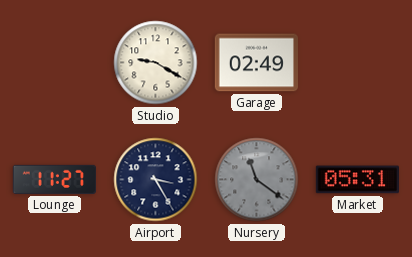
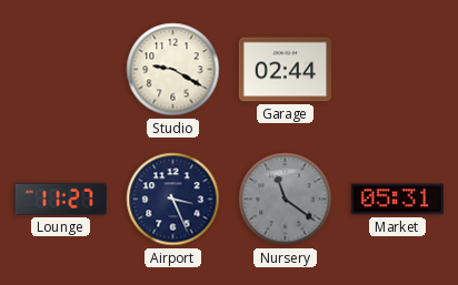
Garage: 02:49 -> 02:44
Airport: 3:25 -> 3:26
